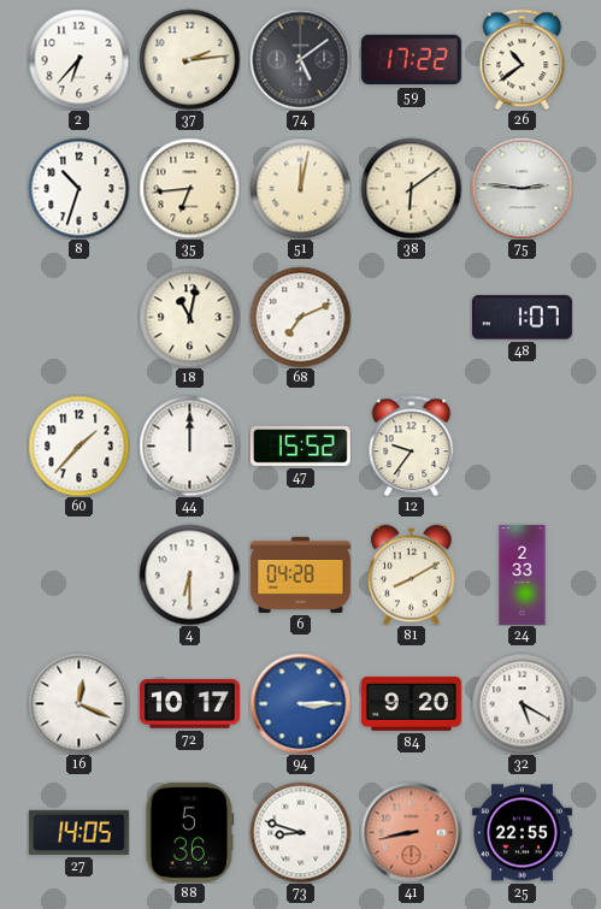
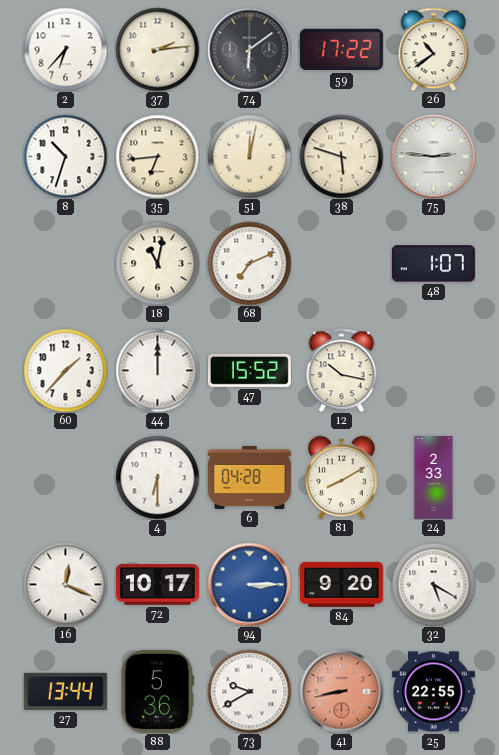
74: 5:09 -> 6:09
38: 6:09 -> 5:48
12: 9:36 -> 10:17
27: 14:05 -> 13:44
73: 8:48 -> 9:40
